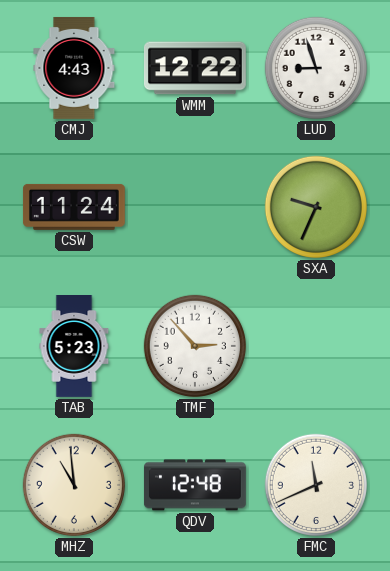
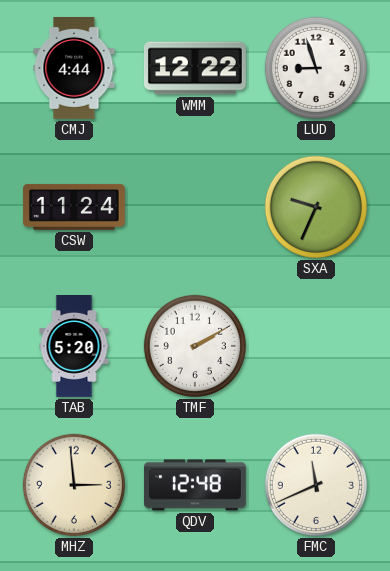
CMJ: 4:43 -> 4:44
TAB: 5:23 -> 5:20
TMF: 2:53 -> 2:10
MHZ: 10:59 -> 2:59
